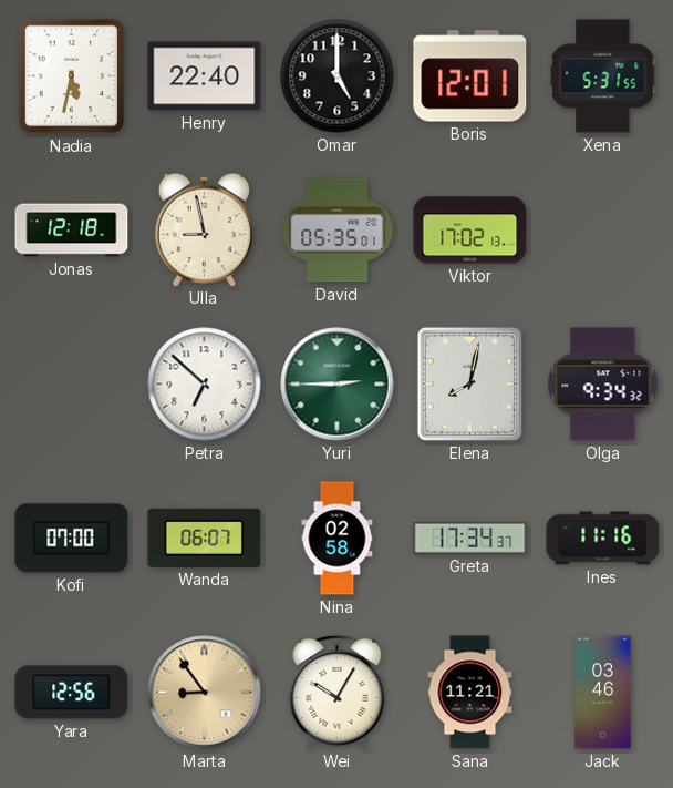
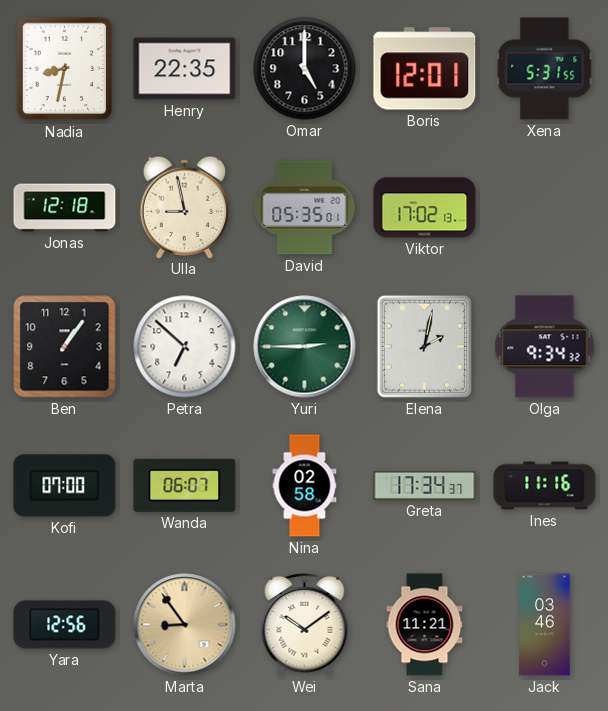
Nadia: 5:32 -> 8:32
Henry: 22:40 -> 22:35
Ben: none -> 1:06
Elena: 8:02 -> 2:02
Wei: 10:05 -> 10:09
